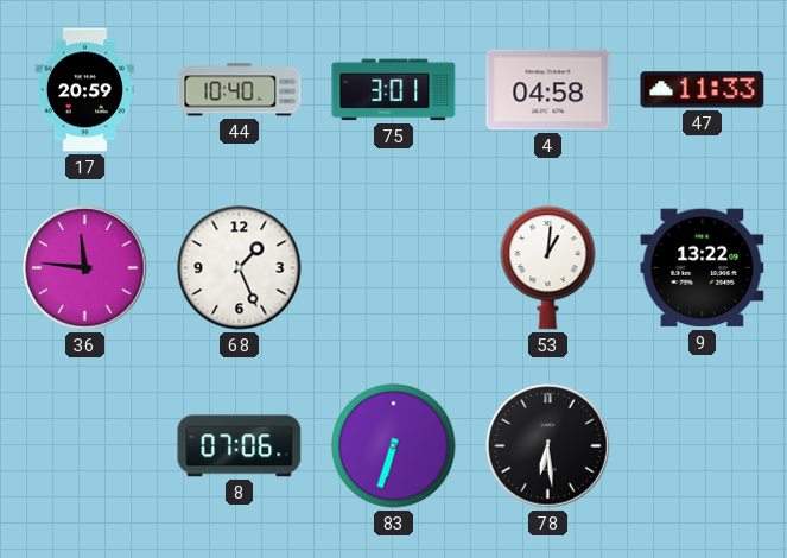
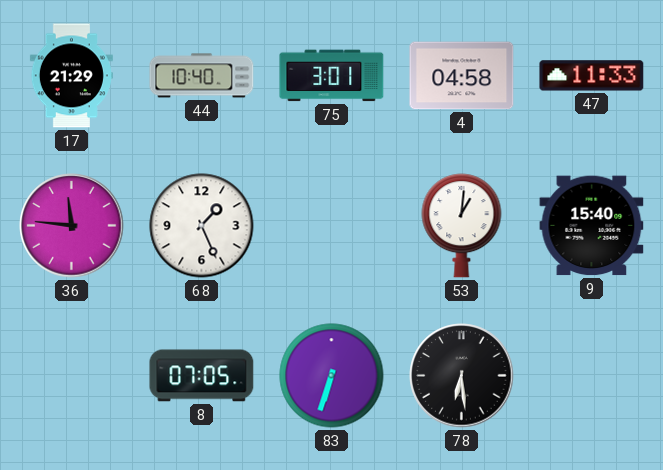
17: 20:59 -> 21:29
9: 13:22 -> 15:40
8: 07:06 -> 07:05
